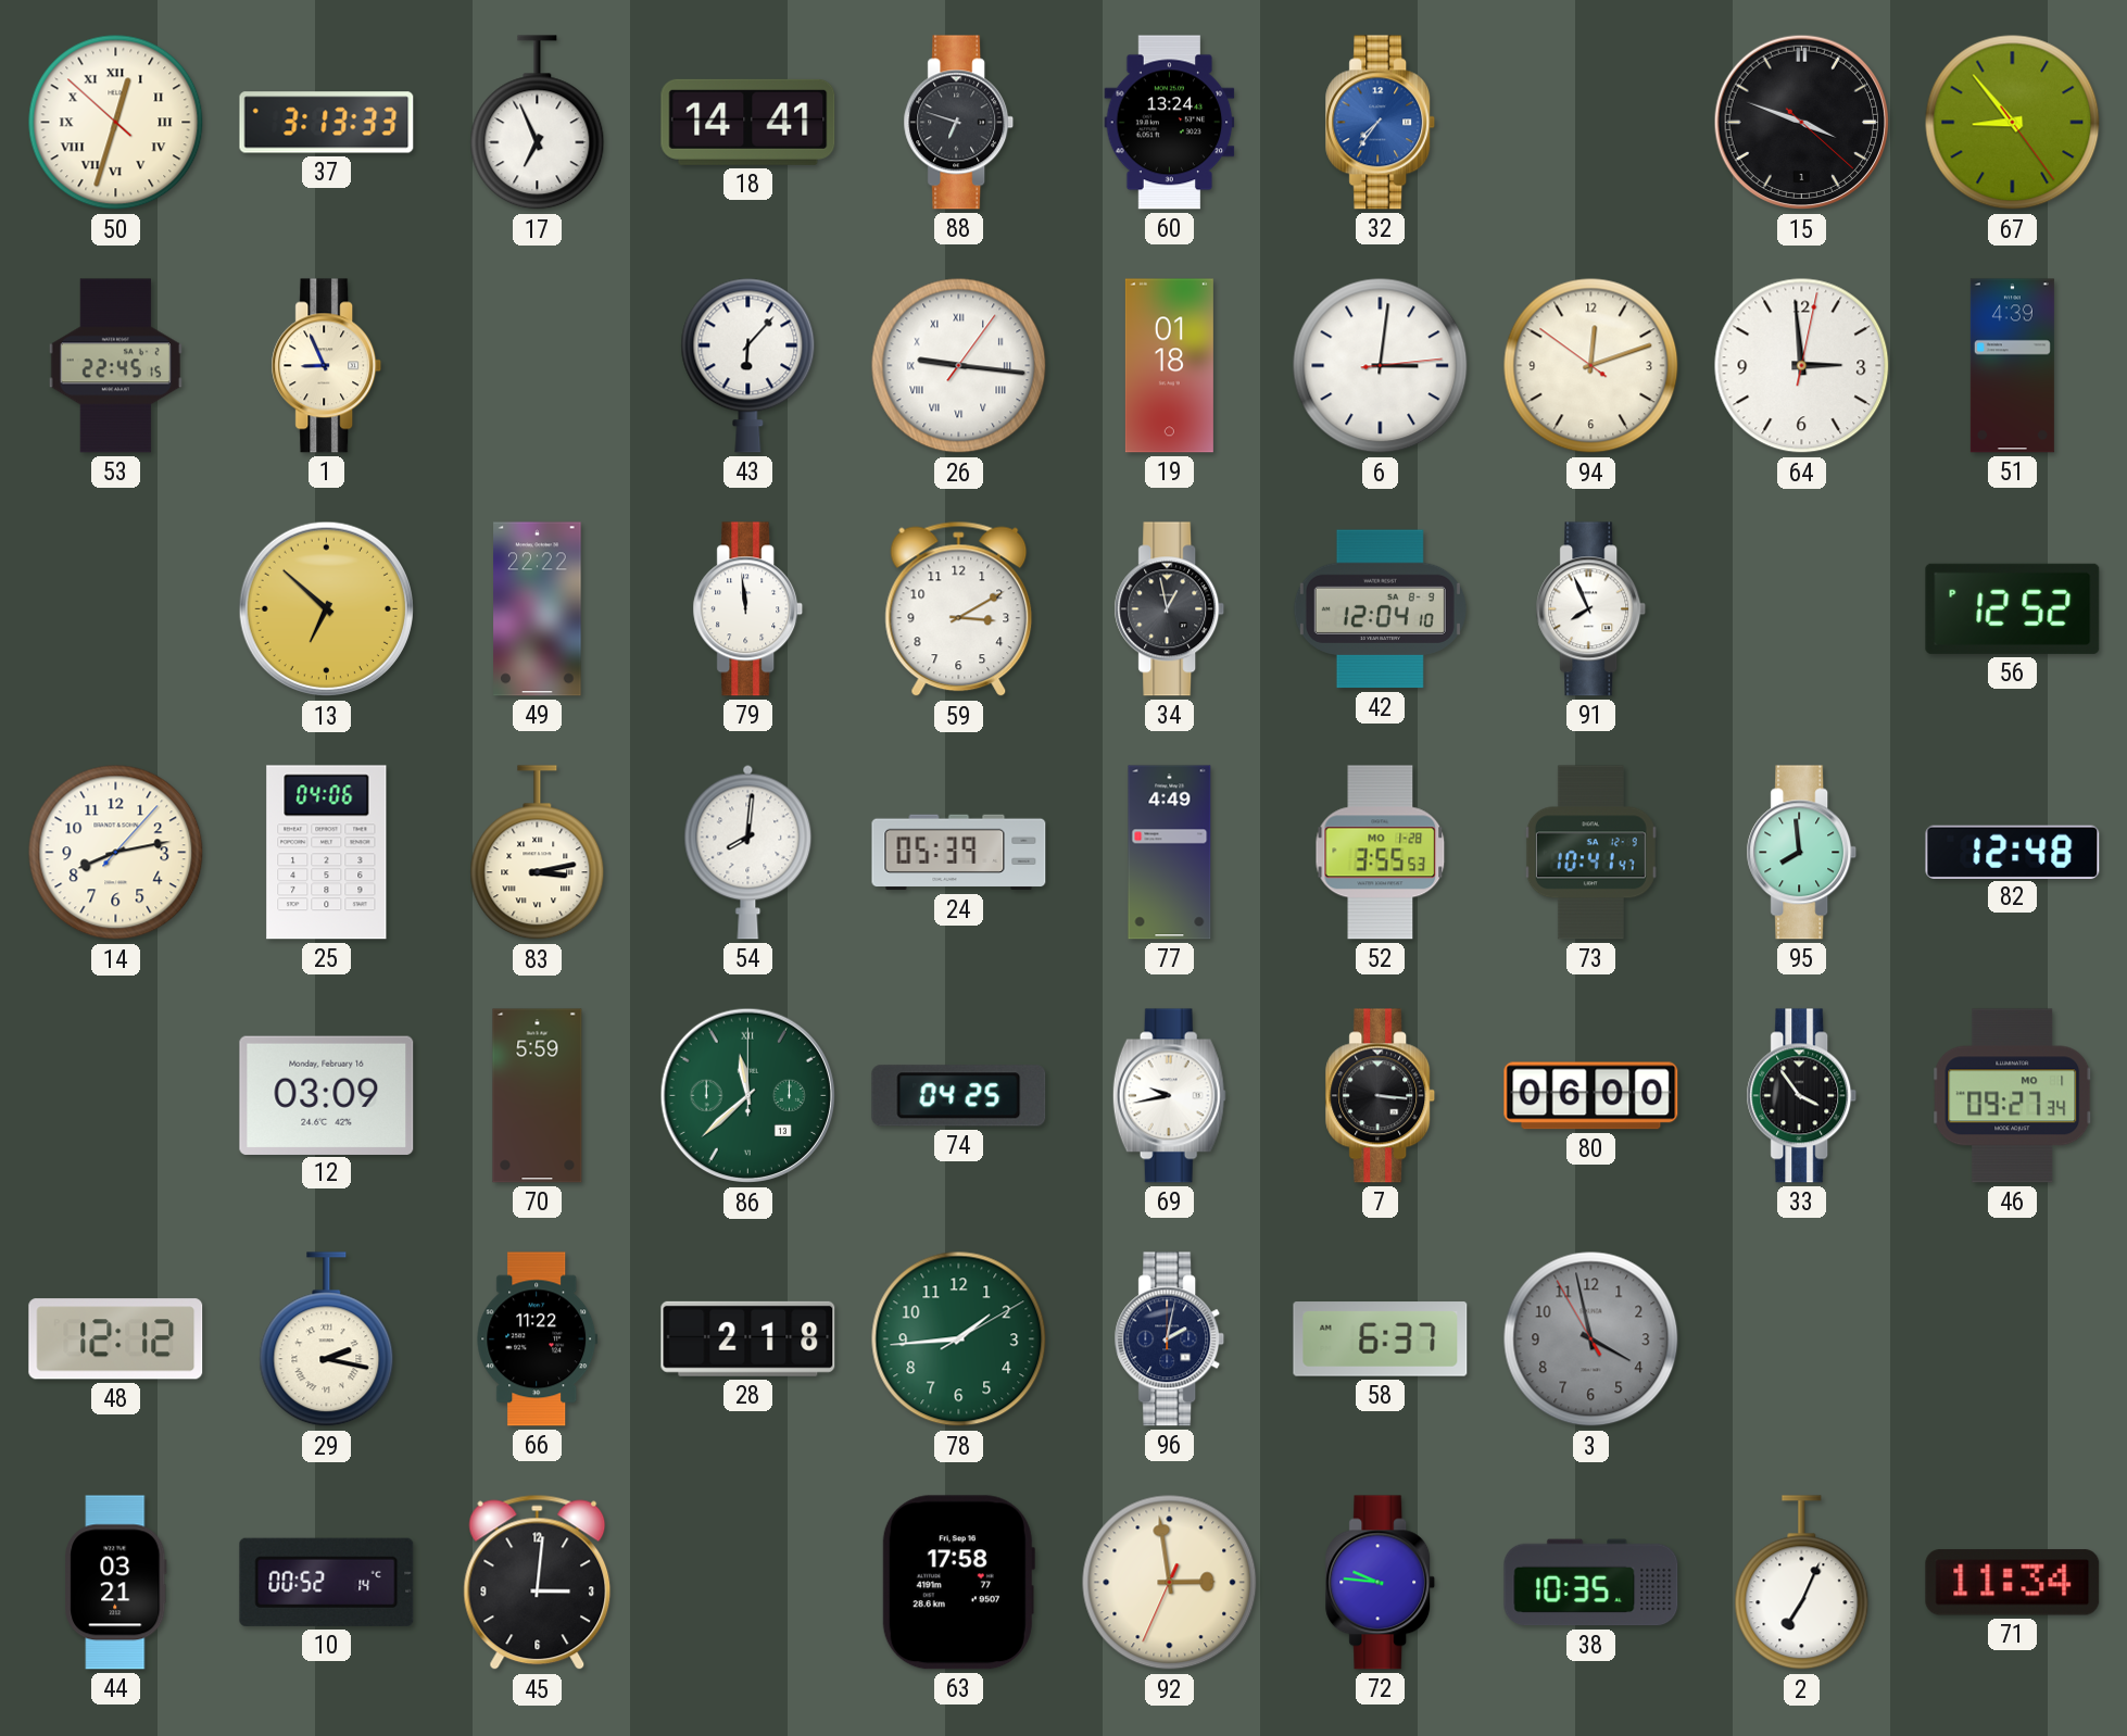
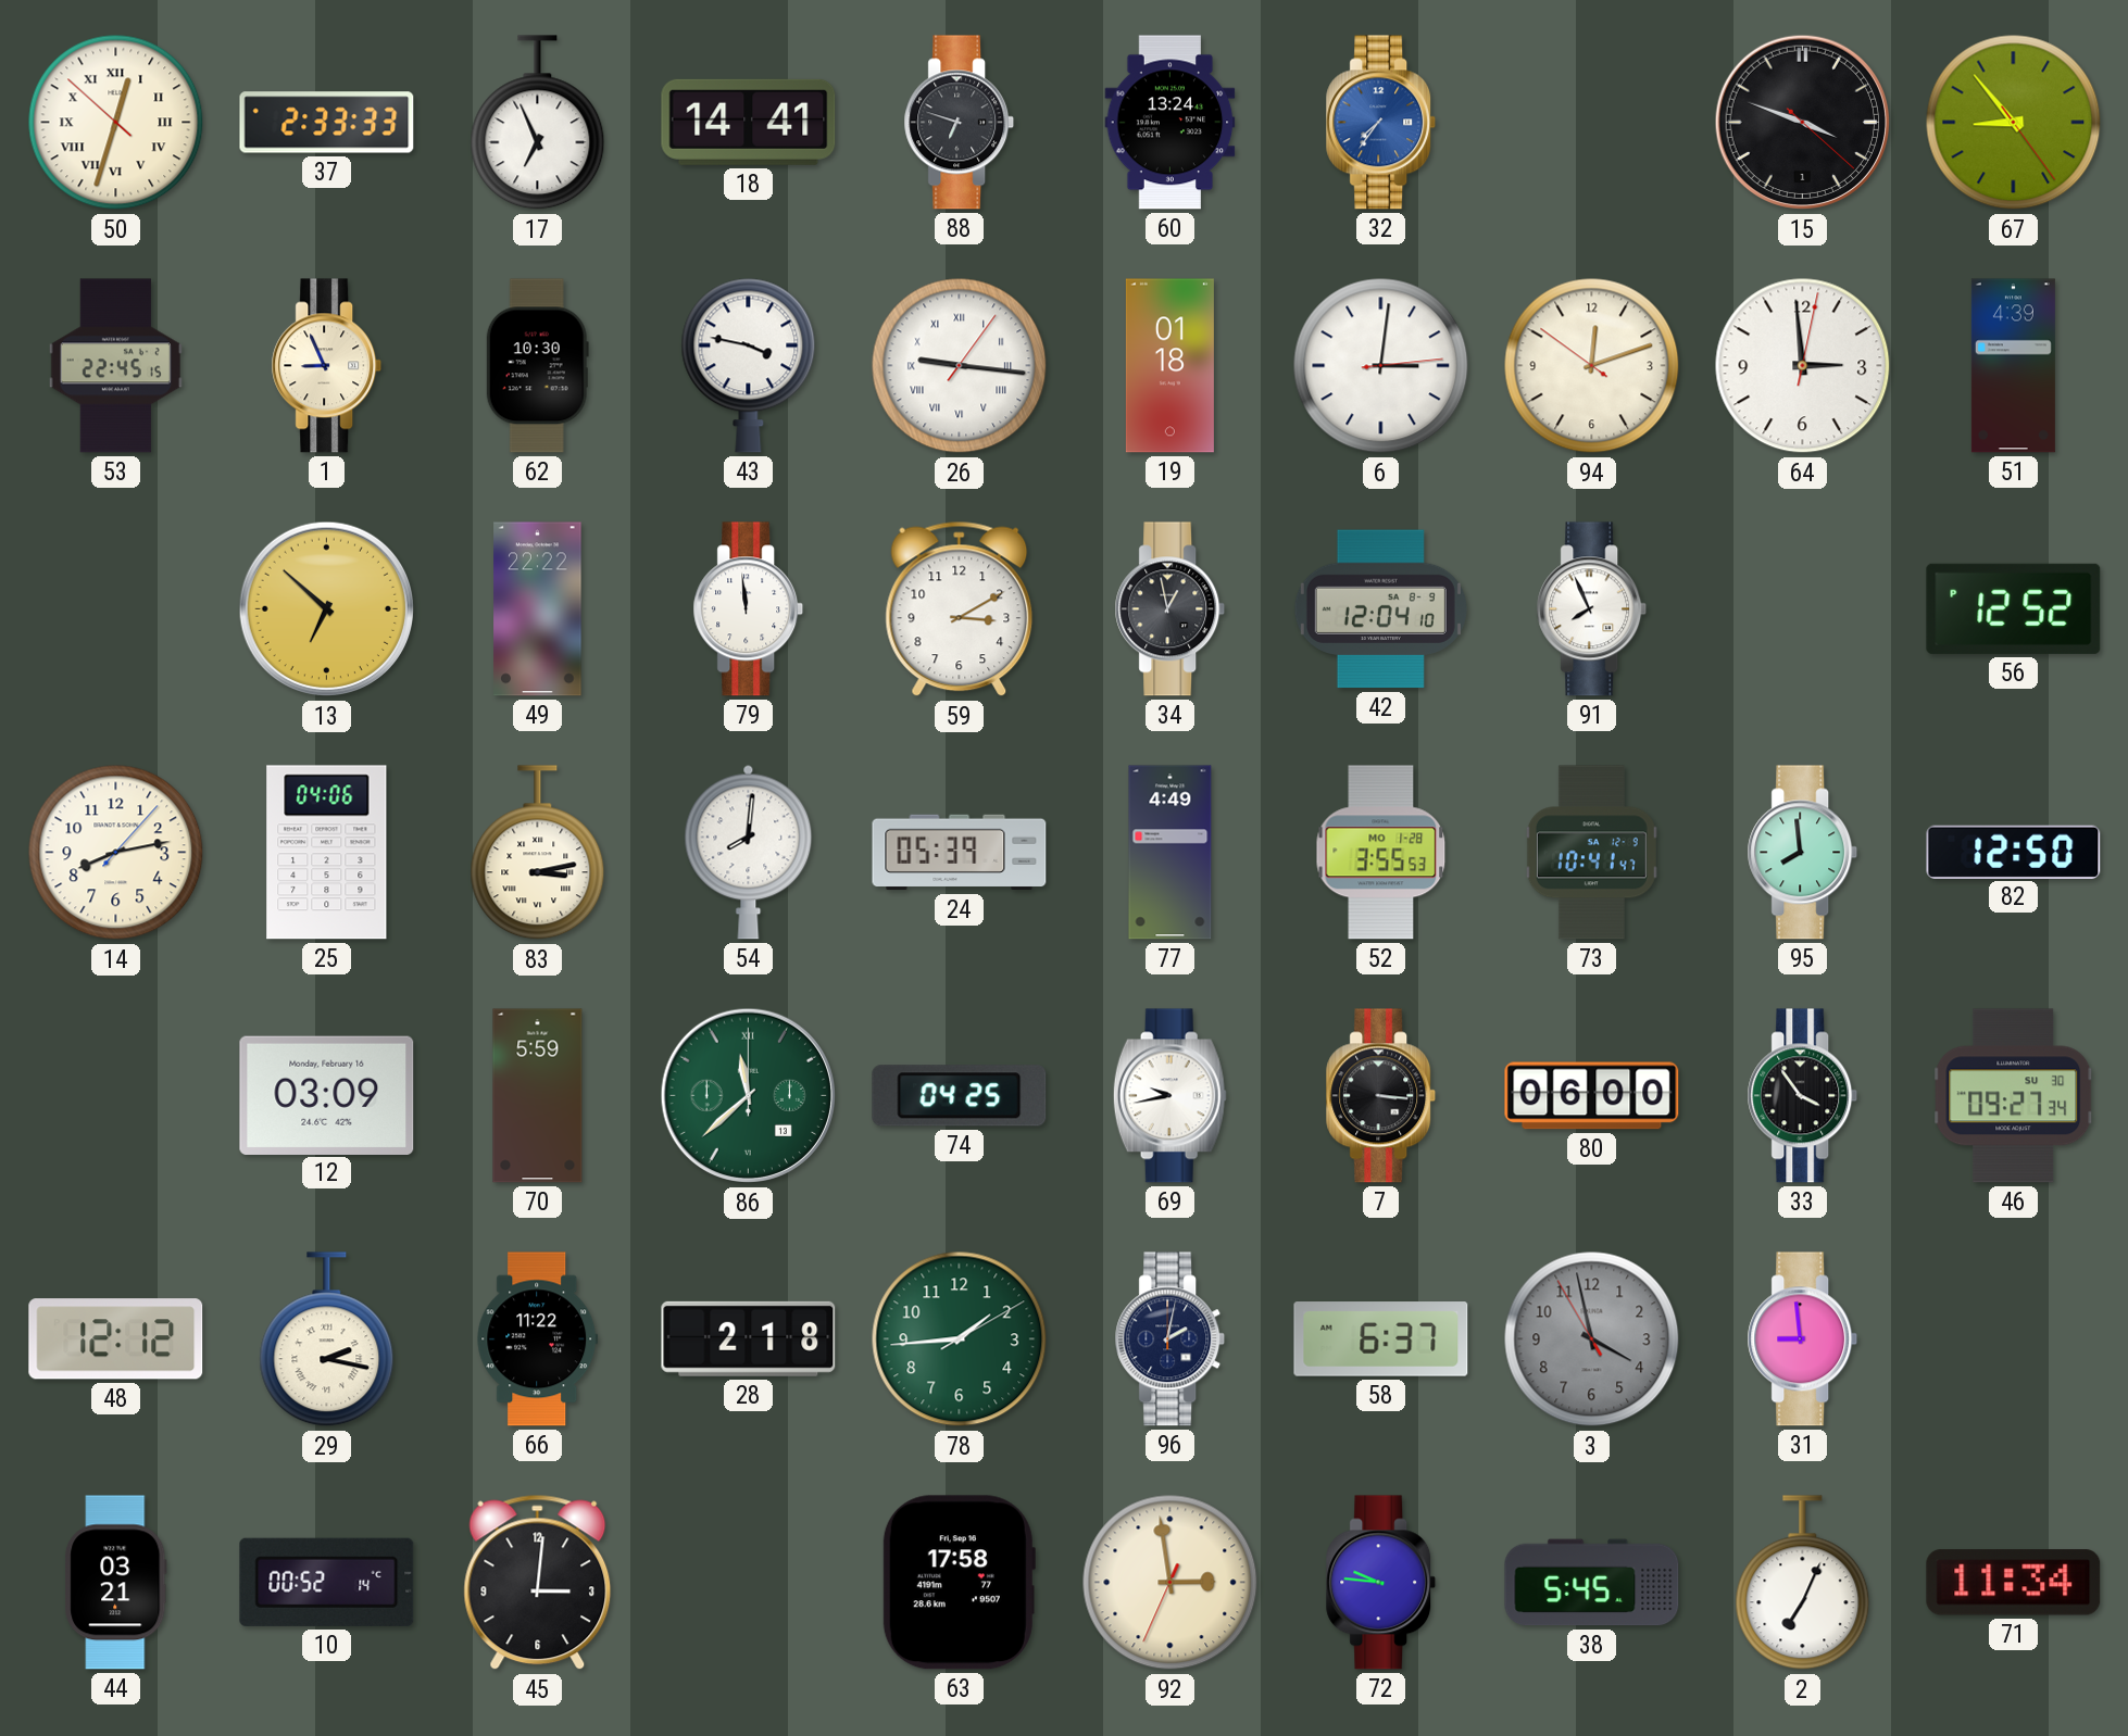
37: 3:13 -> 2:33
62: none -> 10:30
43: 6:07 -> 3:47
82: 12:48 -> 12:50
46 date: MO 1 -> SU 30
31: none -> 8:59
38: 10:35 -> 5:45
